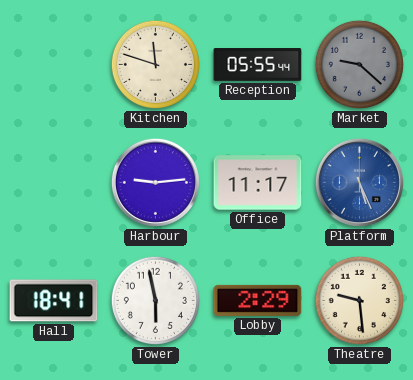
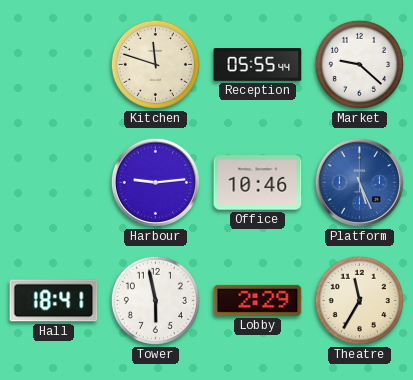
Market dial: grey -> white
Office: 11:17 -> 10:46
Theatre: 9:29 -> 11:35
